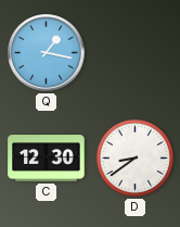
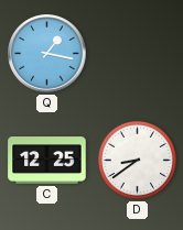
C: 12:30 -> 12:25
